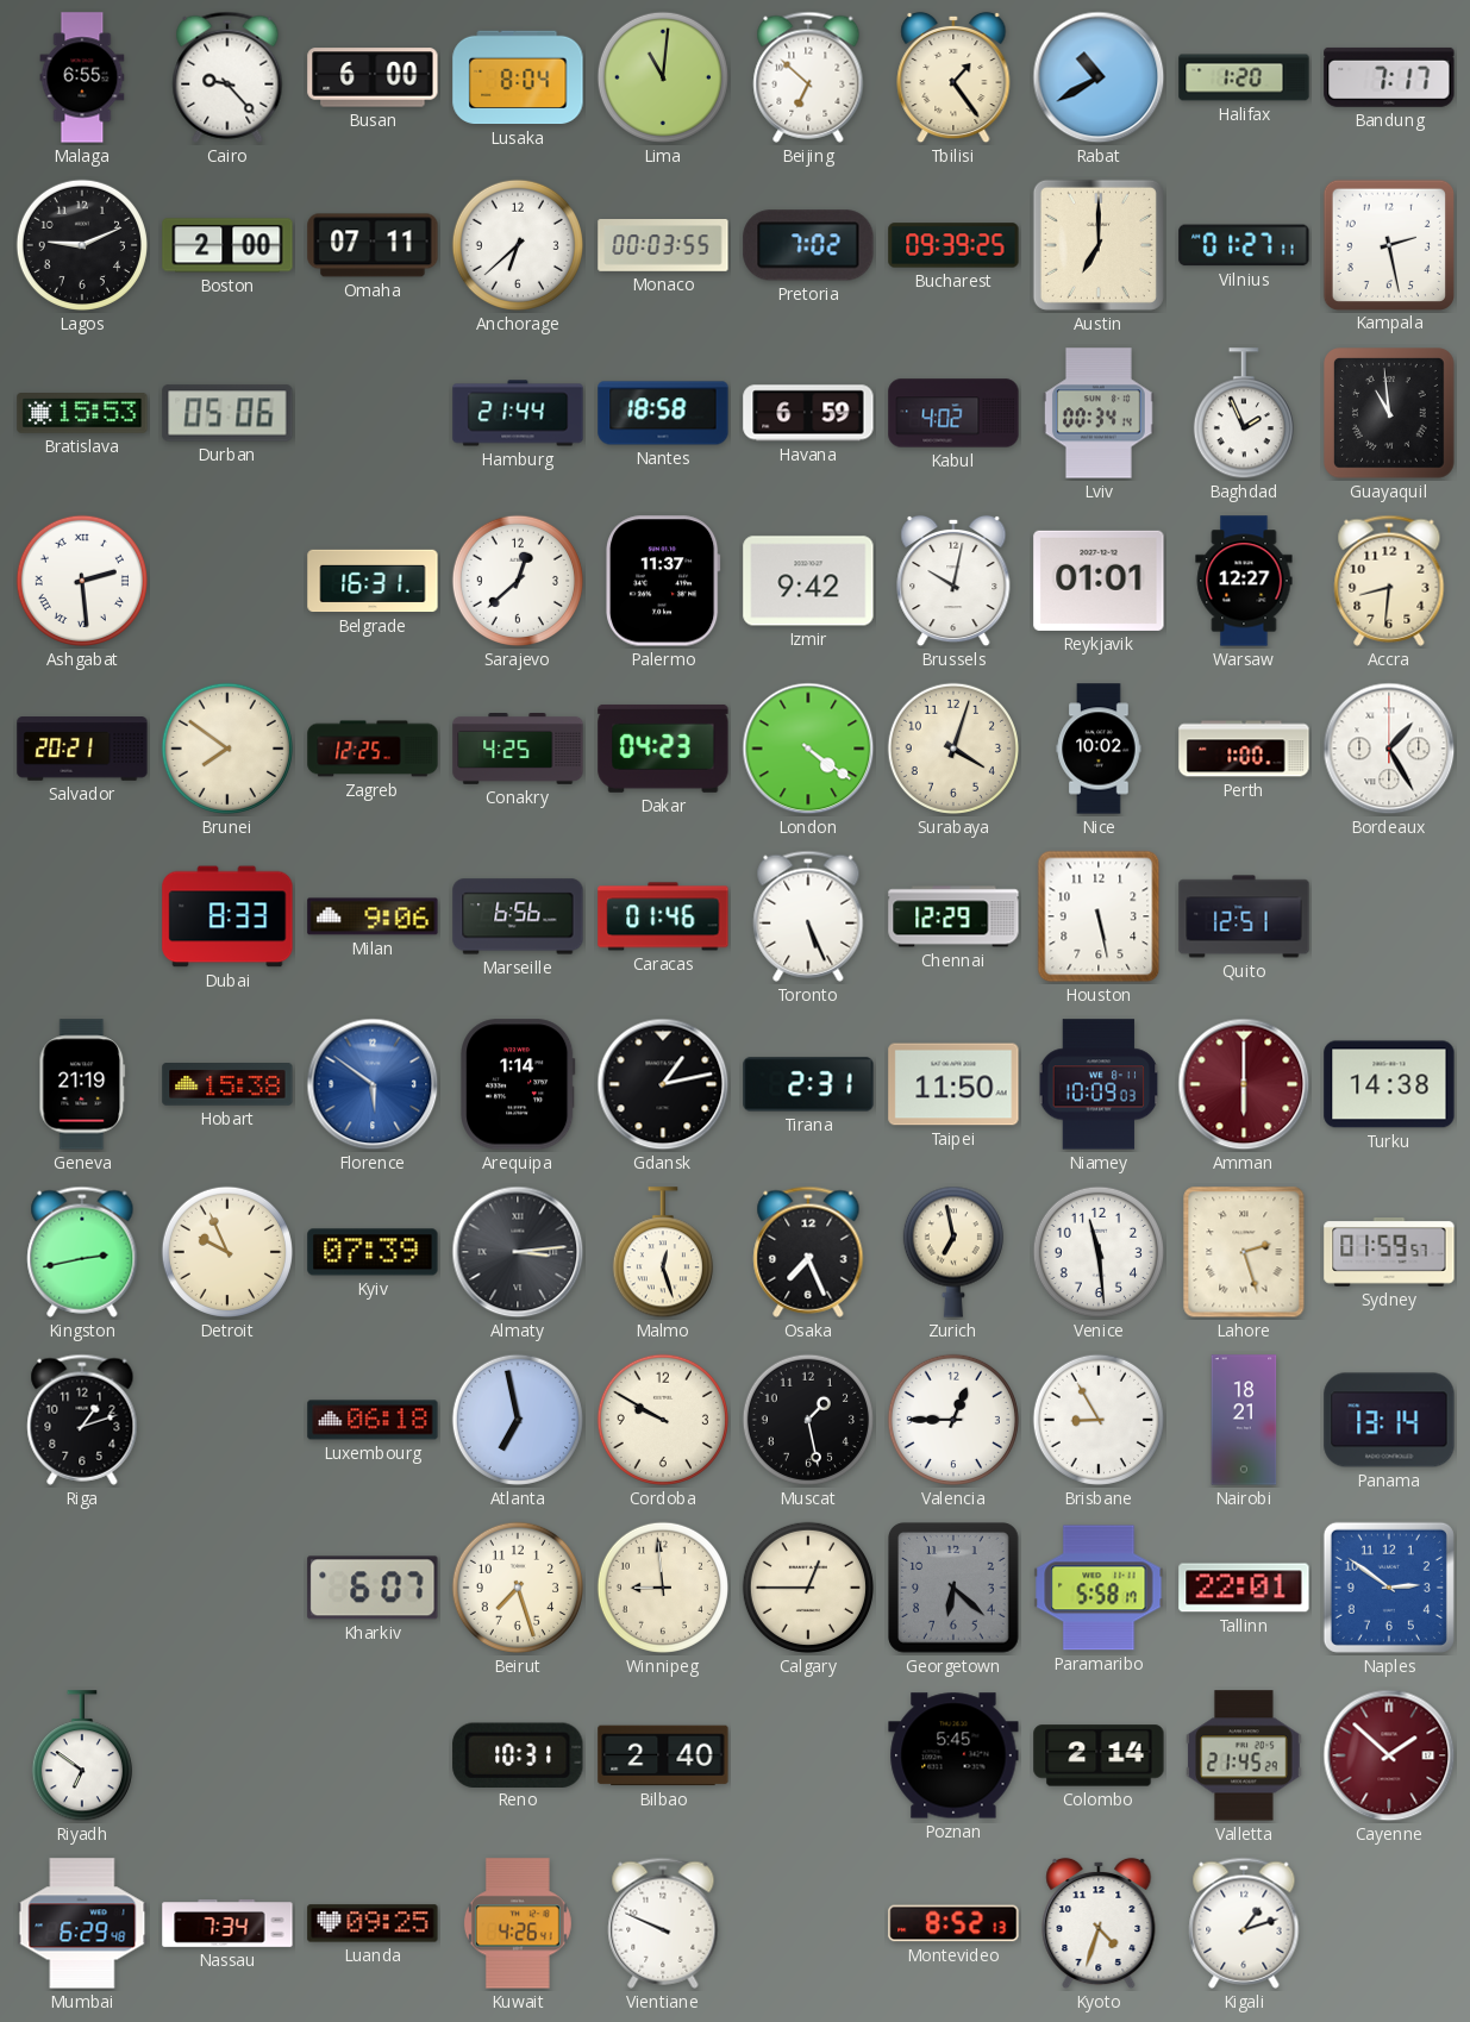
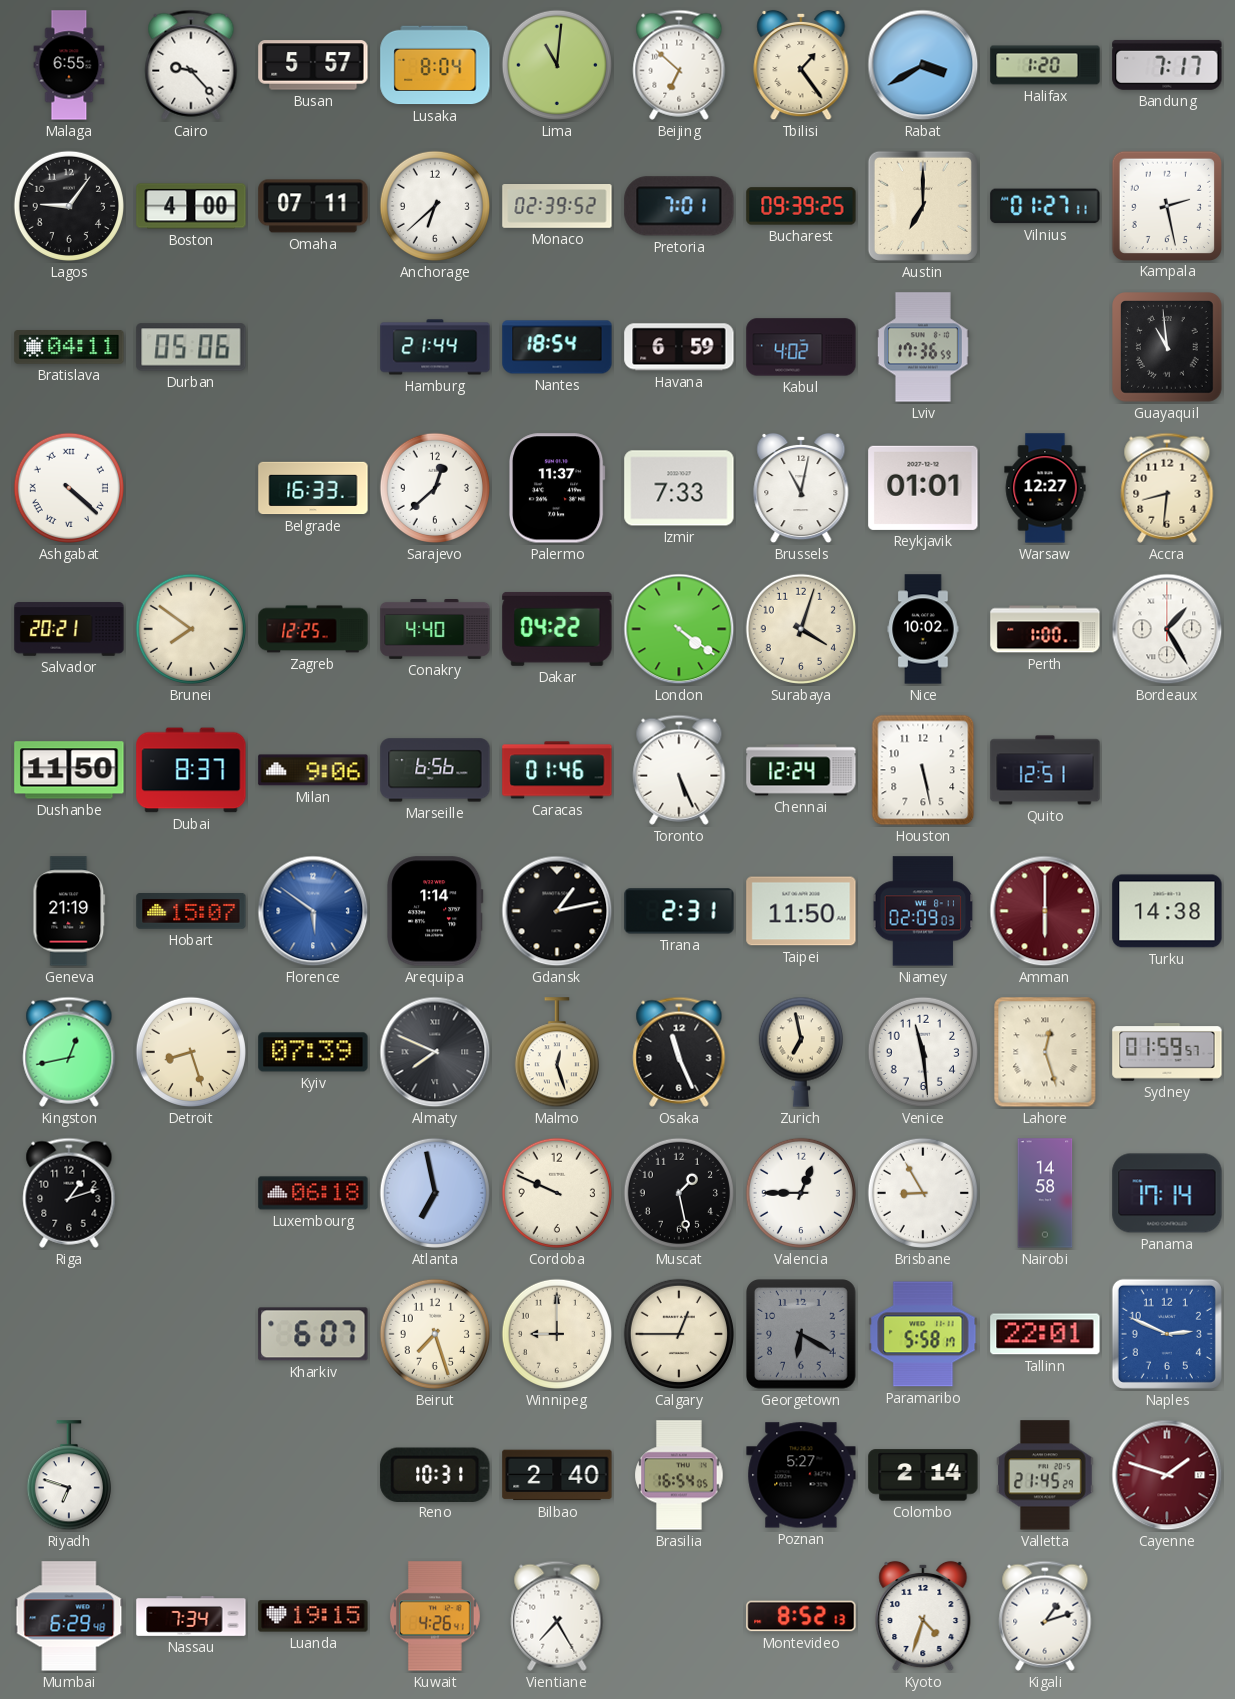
Busan: 6:00 -> 5:57
Rabat: 10:40 -> 3:40
Lagos: 9:11 -> 9:06
Boston: 2:00 -> 4:00
Monaco: 00:03 -> 02:39
Pretoria: 7:02 -> 7:01
Bratislava: 15:53 -> 04:11
Nantes: 18:58 -> 18:54
Lviv: 00:34 -> 17:36
Baghdad: 1:56 -> none
Ashgabat: 2:29 -> 4:22
Belgrade: 16:31 -> 16:33
Izmir: 9:42 -> 7:33
Brussels: 10:02 -> 11:02
Conakry: 4:25 -> 4:40
Dakar: 04:23 -> 04:22
Dushanbe: none -> 11:50
Dubai: 8:33 -> 8:37
Chennai: 12:29 -> 12:24
Hobart: 15:38 -> 15:07
Niamey: 10:09 -> 02:09
Kingston: 2:43 -> 12:43
Detroit: 9:56 -> 8:27
Almaty: 3:14 -> 7:49
Osaka: 7:26 -> 11:26
Lahore: 2:27 -> 12:27
Cordoba: 9:50 -> 9:49
Nairobi: 18:21 -> 14:58
Panama: 13:14 -> 17:14
Winnipeg: 8:59 -> 9:00
Georgetown: 6:22 -> 6:20
Naples: 2:51 -> 2:49
Riyadh: 6:51 -> 6:48
Brasilia: none -> 16:54
Poznan: 5:45 -> 5:27
Cayenne: 1:52 -> 1:48
Luanda: 09:25 -> 19:15
Vientiane: 9:49 -> 7:25
